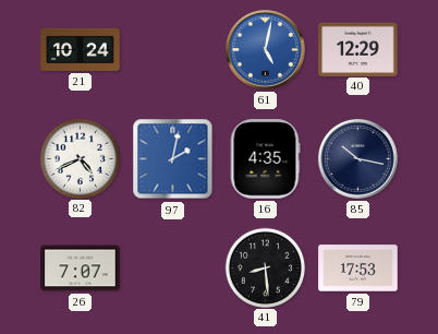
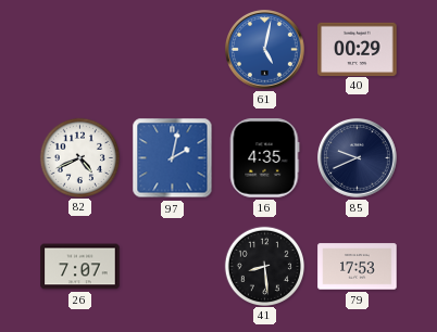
21: 10:24 -> none
40: 12:29 -> 00:29
85: 10:17 -> 9:41
